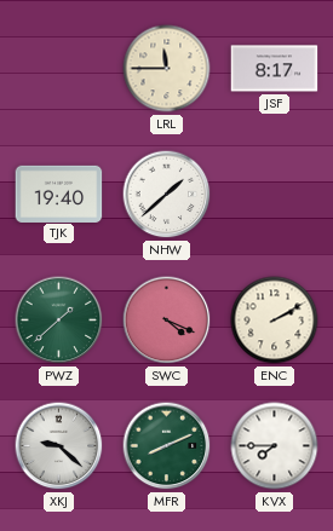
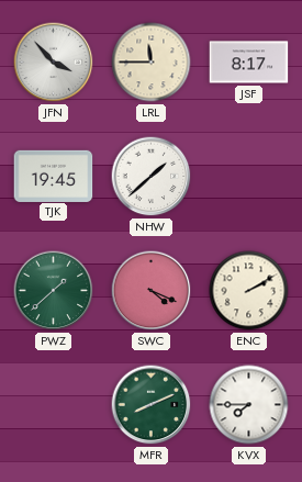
JFN: none -> 3:53
TJK: 19:40 -> 19:45
XKJ: 9:22 -> none
